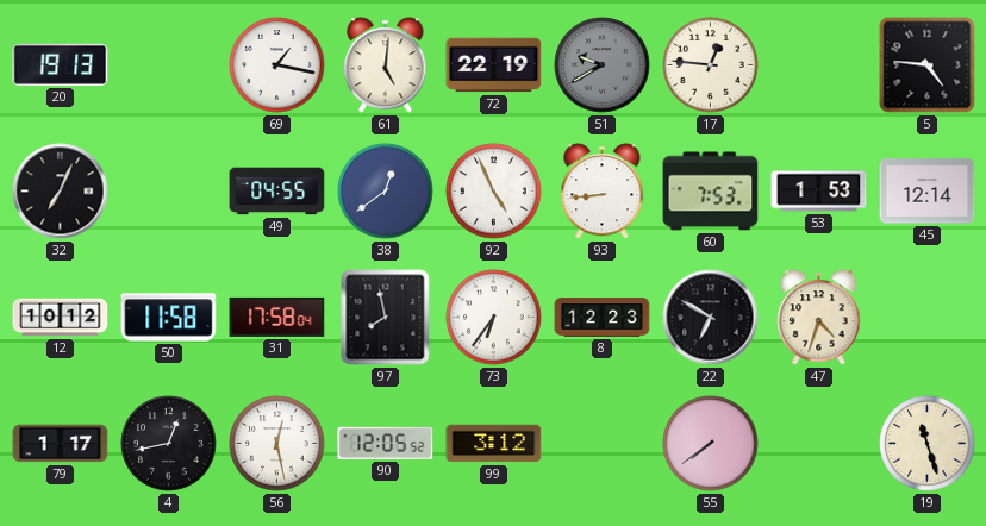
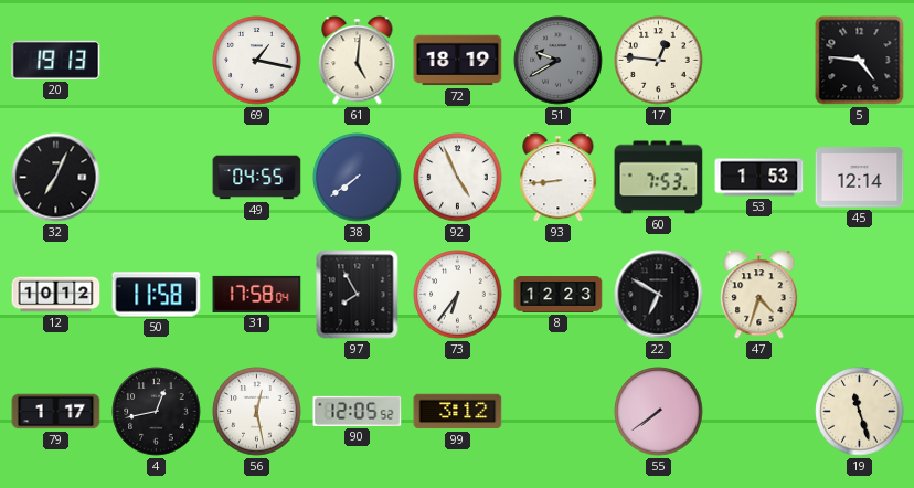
72: 22:19 -> 18:19
38: 12:39 -> 7:39
97: 7:58 -> 7:55
